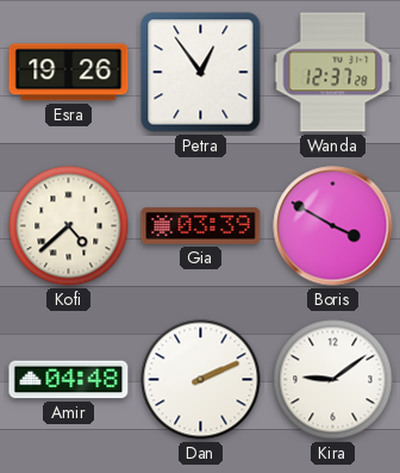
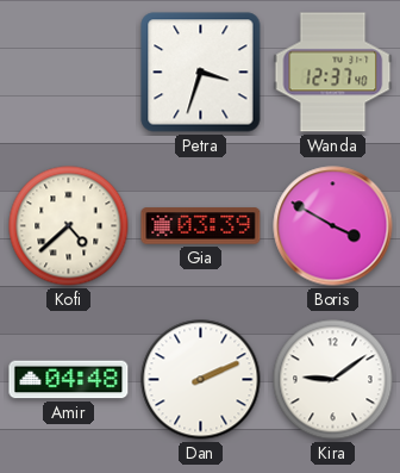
Esra: 19:26 -> none
Petra: 12:54 -> 3:33
Wanda: 12:37:28 -> 12:37:40
